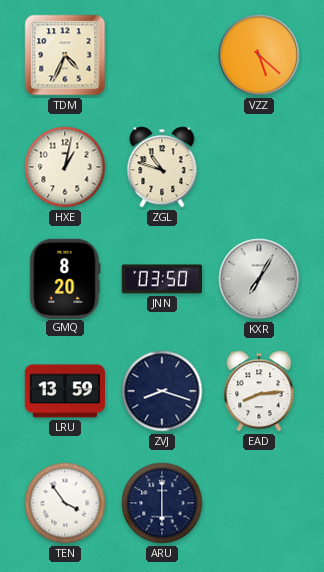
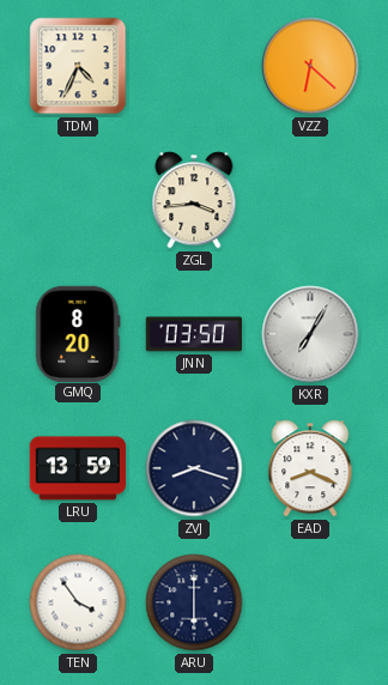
VZZ: 5:22 -> 6:22
HXE: 1:02 -> none
ZGL: 10:48 -> 3:44
EAD: 8:14 -> 8:19
